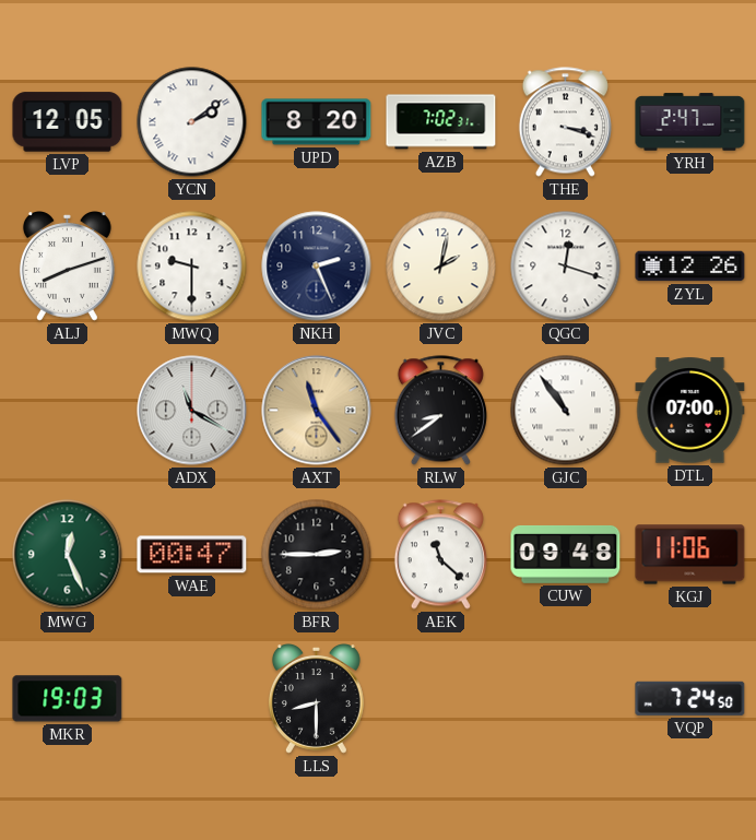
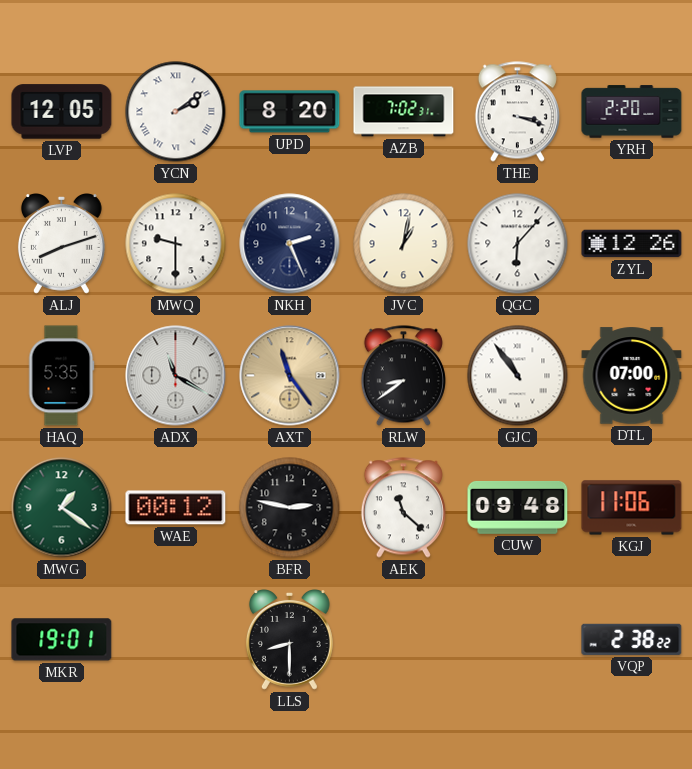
YRH: 2:47 -> 2:20
JVC: 2:02 -> 1:02
QGC: 12:18 -> 6:07
HAQ: none -> 5:35
MWG: 12:26 -> 1:21
WAE: 00:47 -> 00:12
BFR: 2:45 -> 2:47
MKR: 19:03 -> 19:01
VQP: 7:24 -> 2:38
